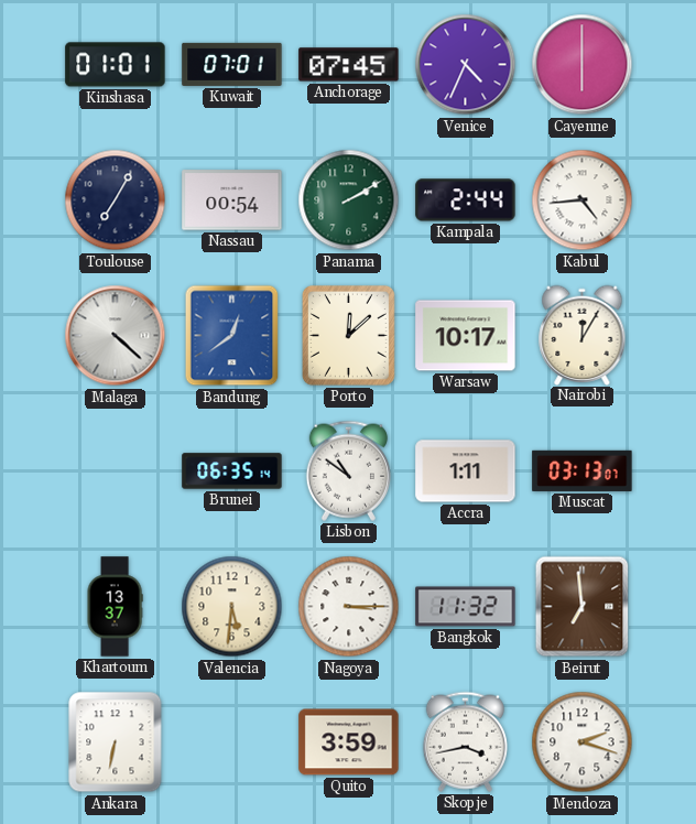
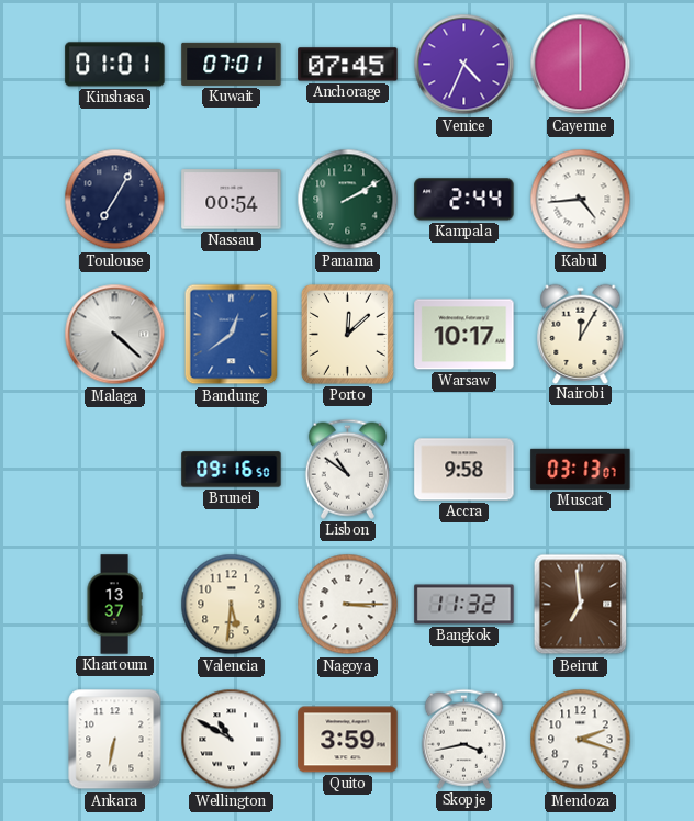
Brunei: 06:35 -> 09:16
Accra: 1:11 -> 9:58
Wellington: none -> 10:50
